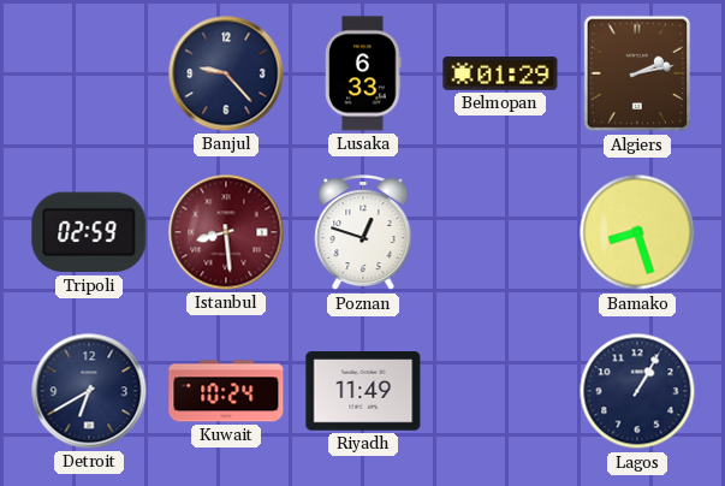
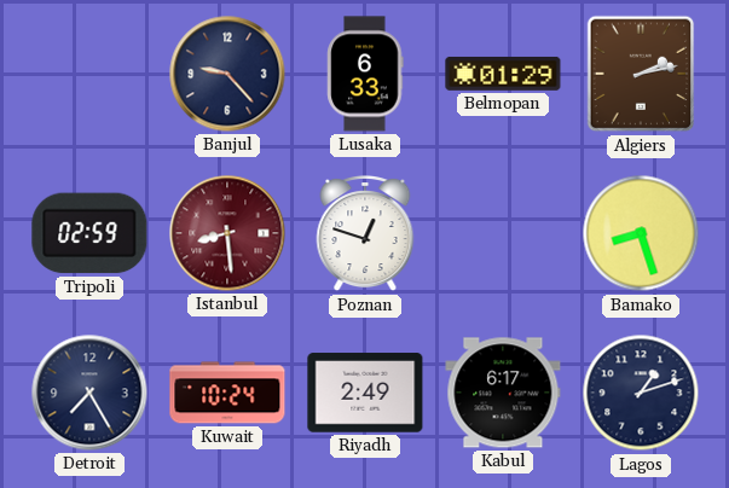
Detroit: 6:40 -> 7:25
Riyadh: 11:49 -> 2:49
Kabul: none -> 6:17
Lagos: 1:05 -> 1:12
